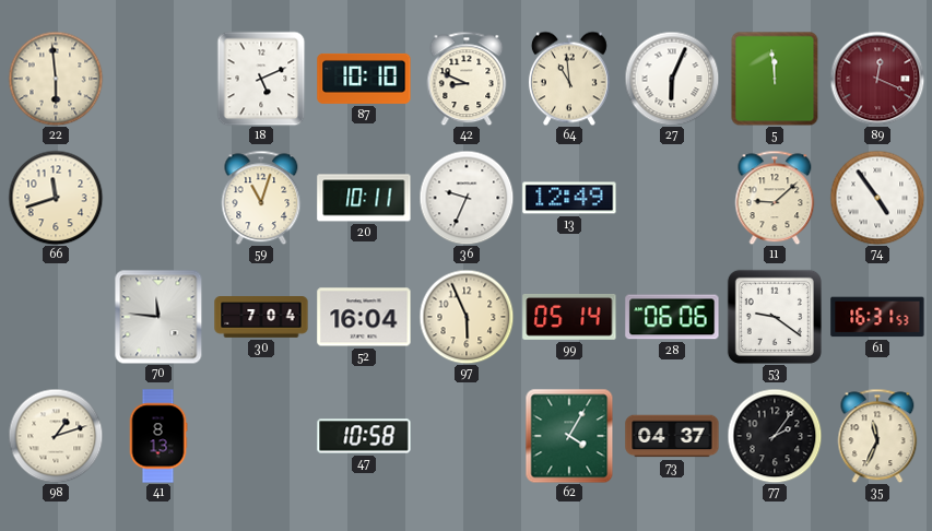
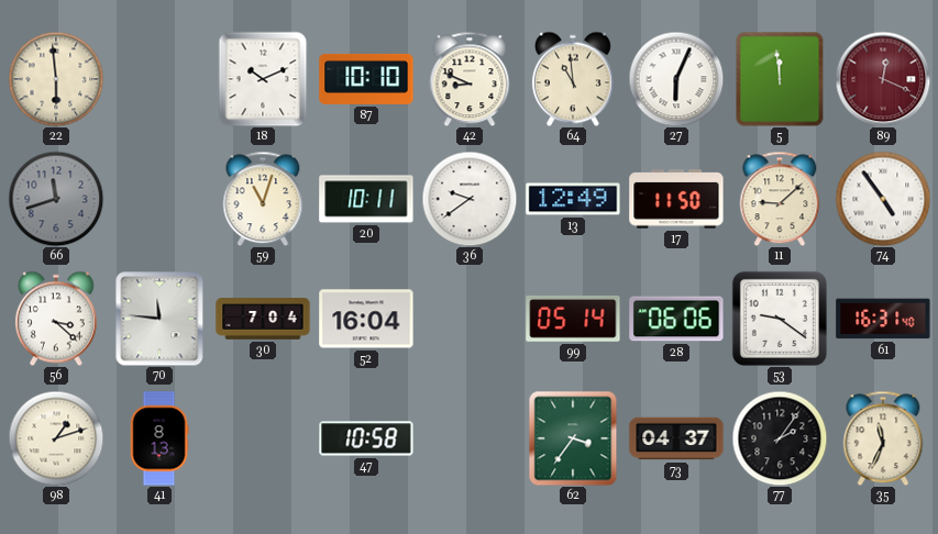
18: 5:11 -> 10:11
66 dial: cream -> grey
36: 9:34 -> 9:39
17: none -> 11:50
56: none -> 3:22
97: 5:56 -> none
61: 16:31:53 -> 16:31:40
62: 4:05 -> 3:36
